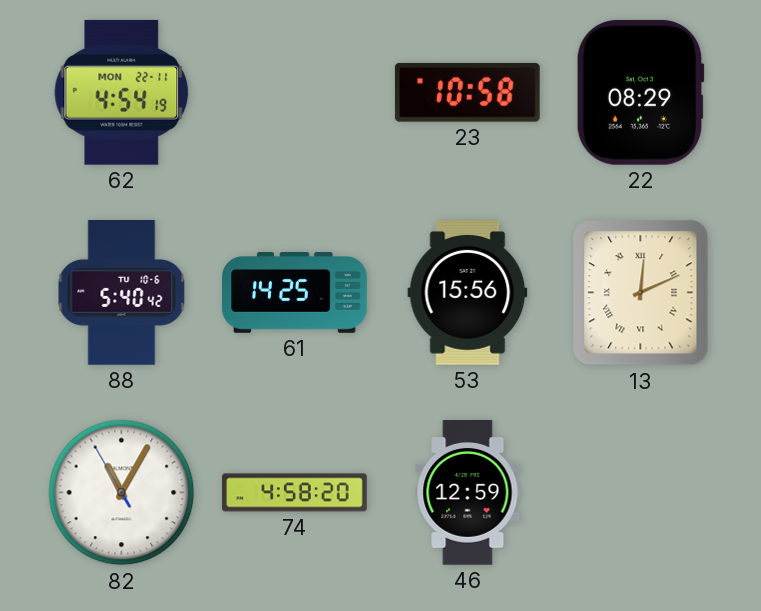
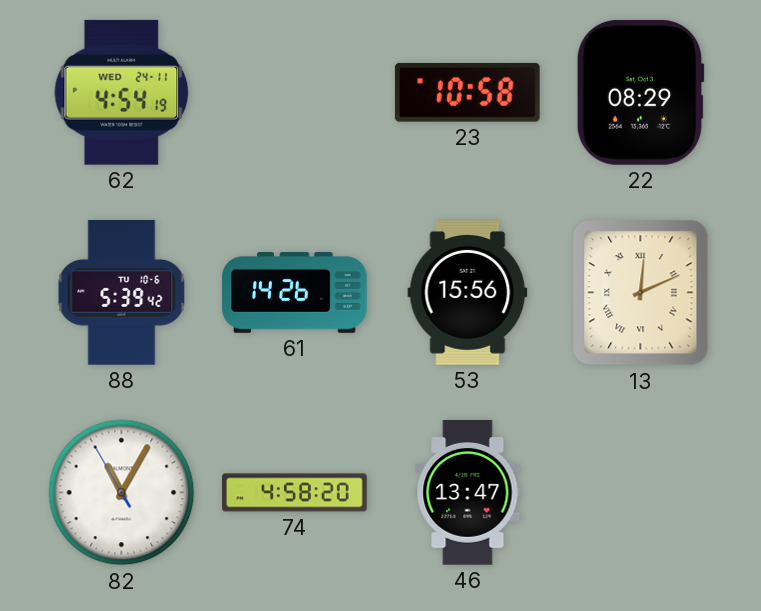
62 date: MON 22-11 -> WED 24-11
88: 5:40 -> 5:39
61: 14:25 -> 14:26
46: 12:59 -> 13:47
